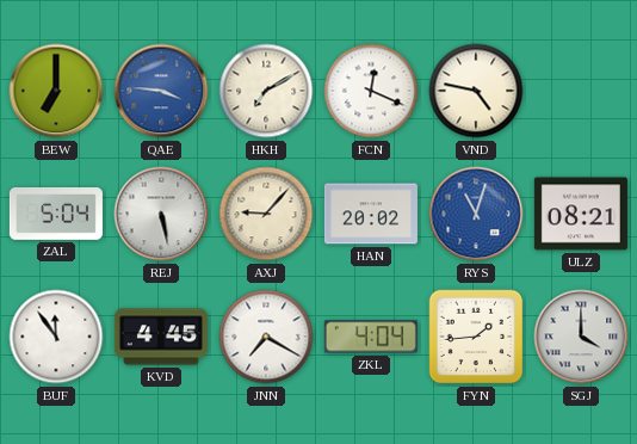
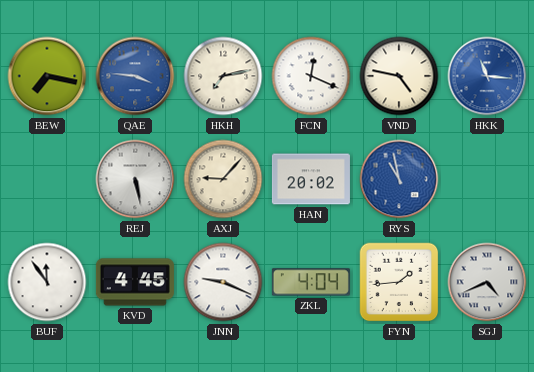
BEW: 7:00 -> 7:17
HKH: 7:10 -> 7:13
HKK: none -> 11:16
ZAL: 5:04 -> none
RYS: 11:03 -> 10:58
ULZ: 08:21 -> none
JNN: 7:20 -> 9:19
SGJ: 4:00 -> 4:41
